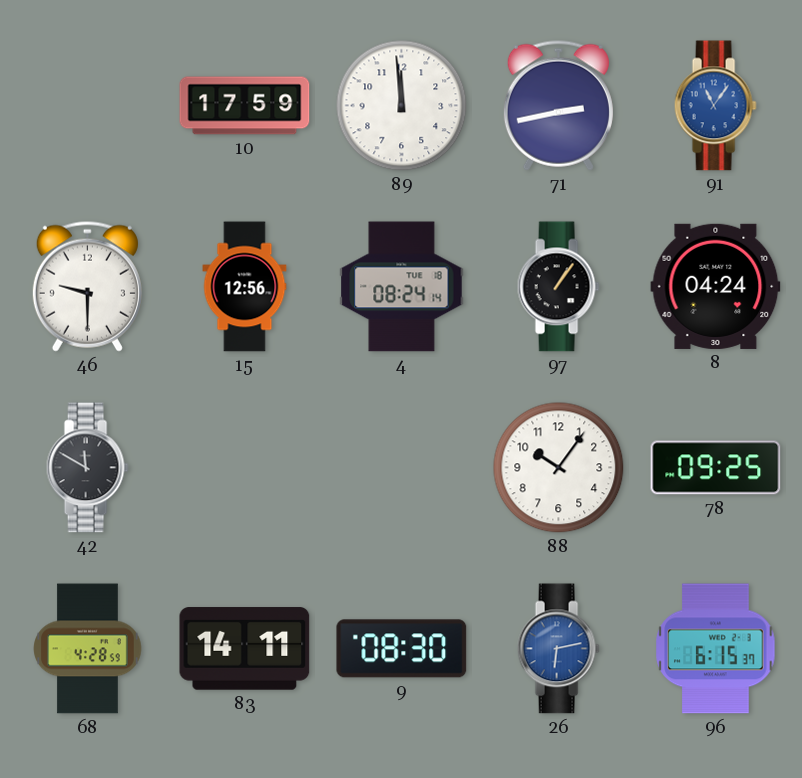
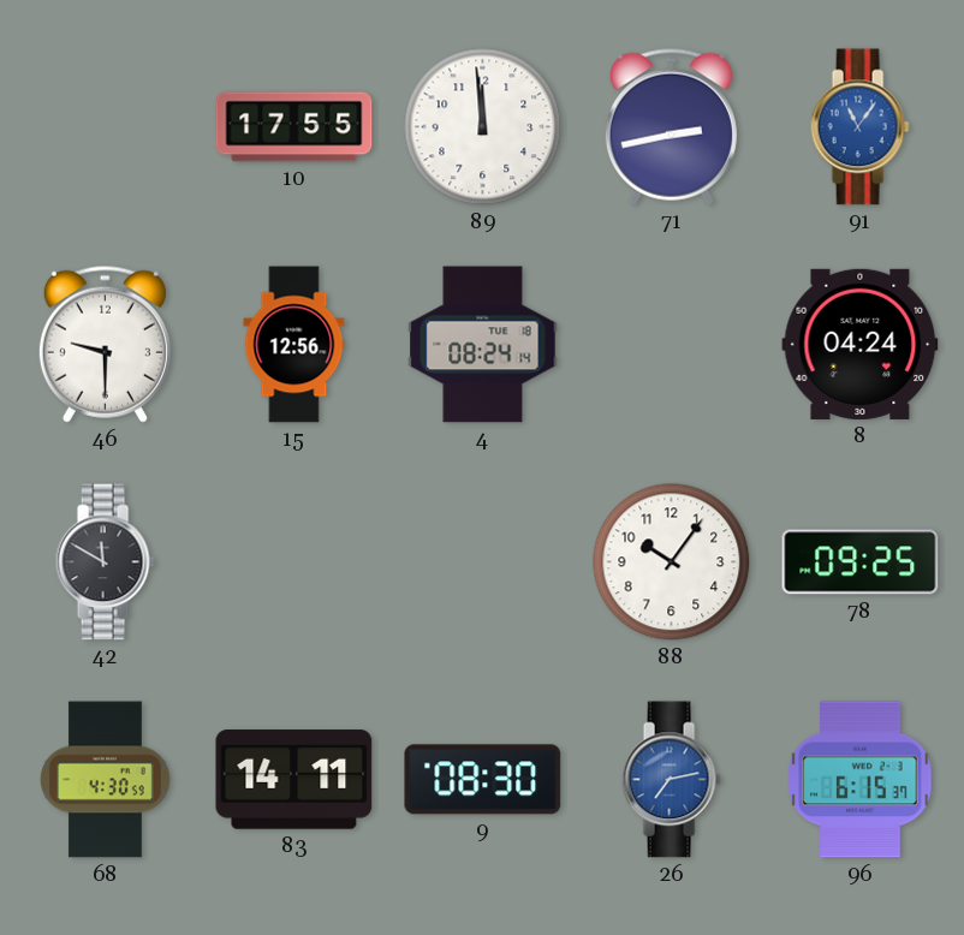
10: 17:59 -> 17:55
97: 1:06 -> none
68: 4:28 -> 4:30
26: 6:13 -> 7:13
